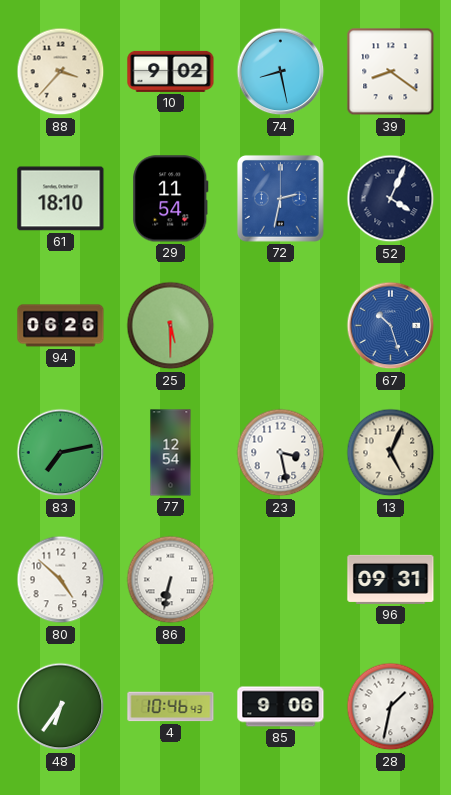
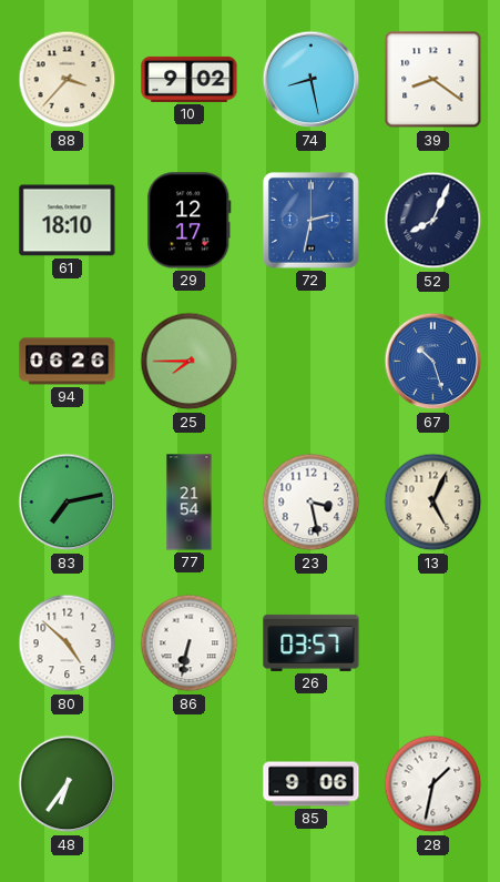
29: 11:54 -> 12:17
52: 4:04 -> 8:04
25: 5:30 -> 7:45
77: 12:54 -> 21:54
26: none -> 03:57
96: 09:31 -> none
4: 10:46 -> none
